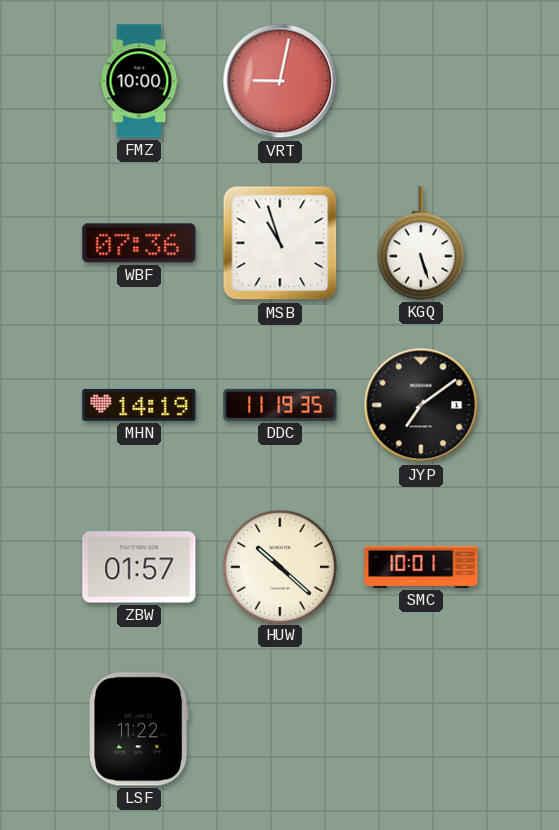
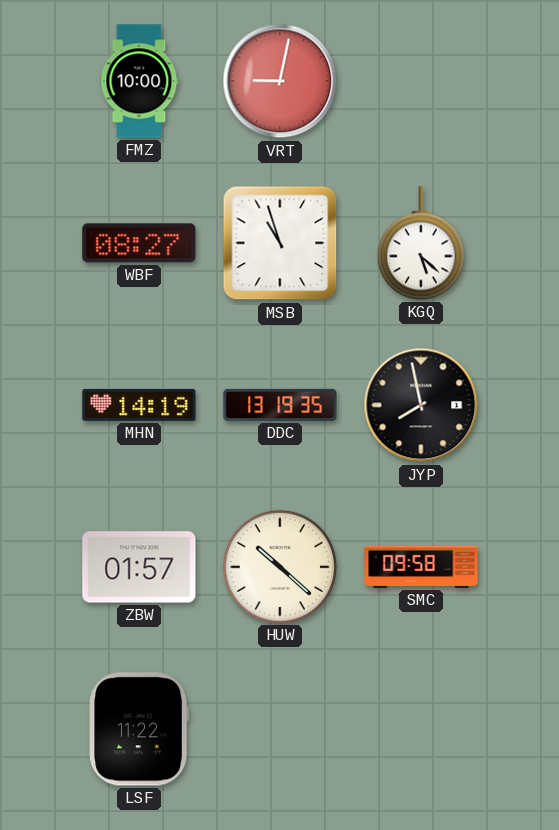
WBF: 07:36 -> 08:27
KGQ: 5:27 -> 5:22
DDC: 11:19 -> 13:19
JYP: 7:09 -> 7:58
SMC: 10:01 -> 09:58
